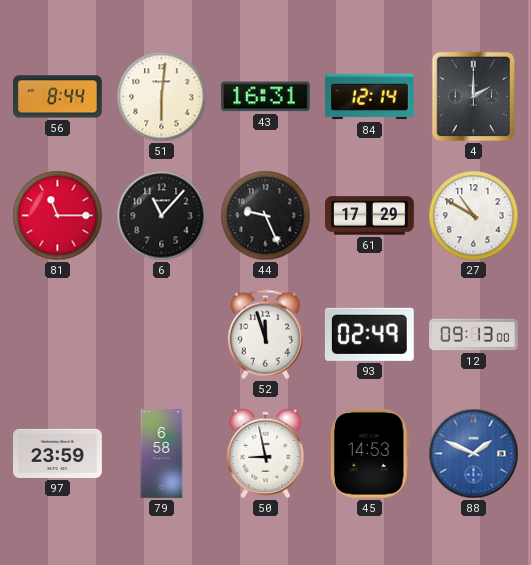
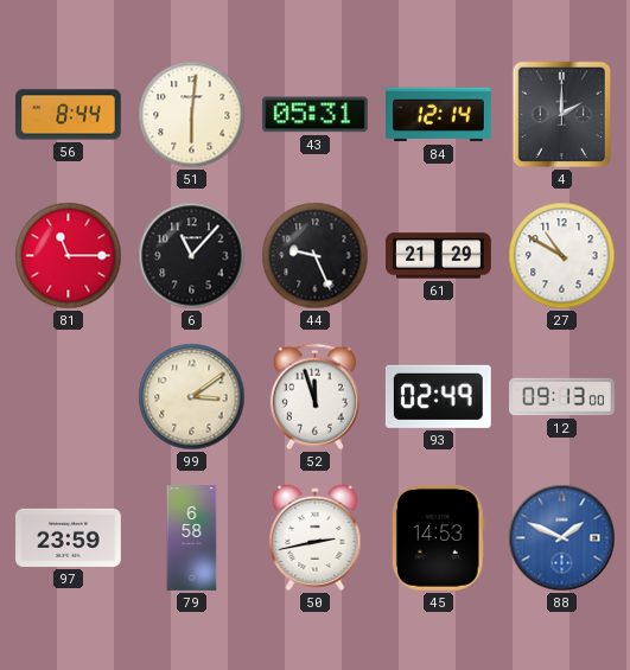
43: 16:31 -> 05:31
61: 17:29 -> 21:29
99: none -> 3:09
50: 8:58 -> 2:43
